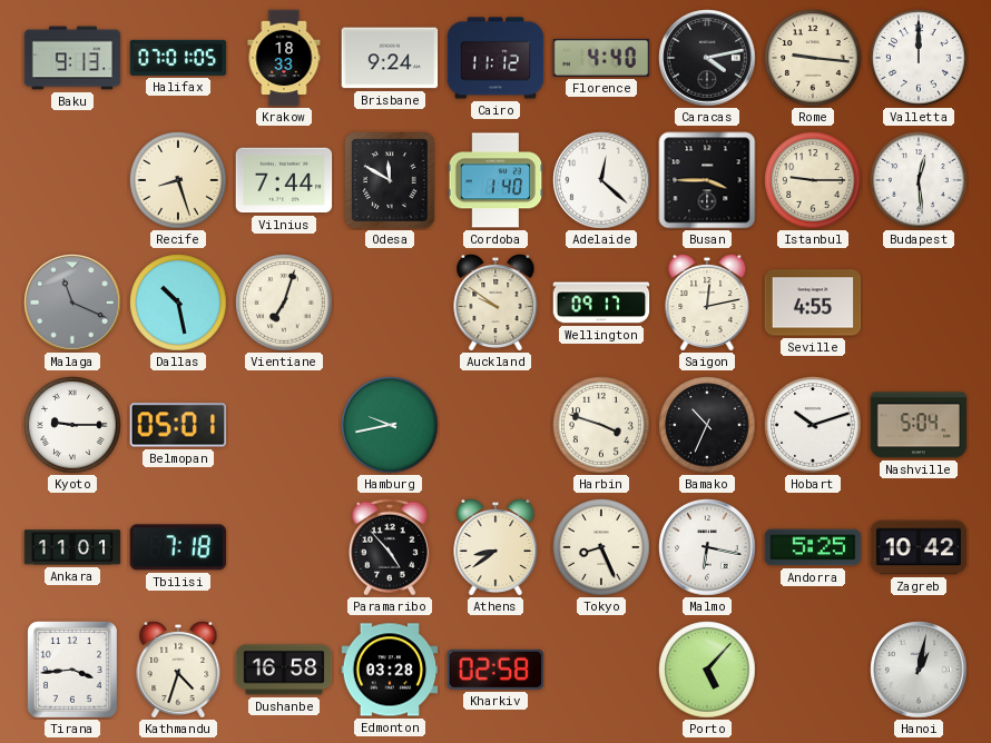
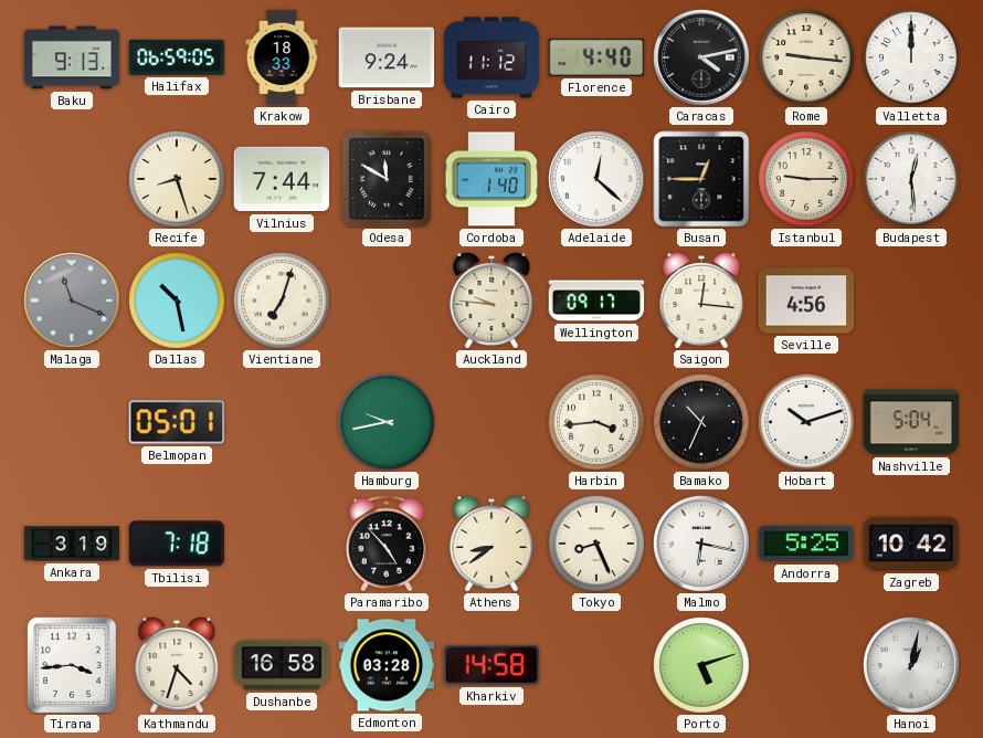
Halifax: 07:01 -> 06:59
Busan: 3:45 -> 12:45
Auckland: 9:51 -> 9:46
Saigon: 12:13 -> 12:16
Seville: 4:55 -> 4:56
Kyoto: 9:15 -> none
Harbin: 3:48 -> 3:44
Ankara: 11:01 -> 3:19
Kharkiv: 02:58 -> 14:58
Porto: 5:07 -> 5:12
